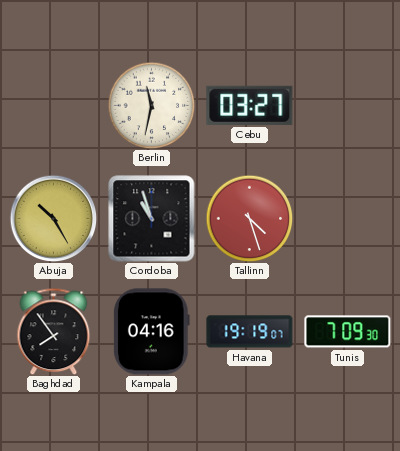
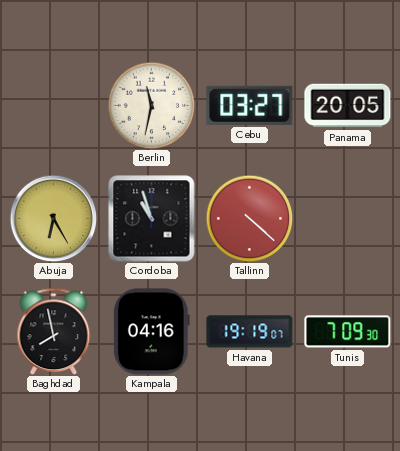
Panama: none -> 20:05
Abuja: 10:25 -> 6:25
Tallinn: 4:27 -> 4:22
Baghdad: 7:54 -> 7:58
